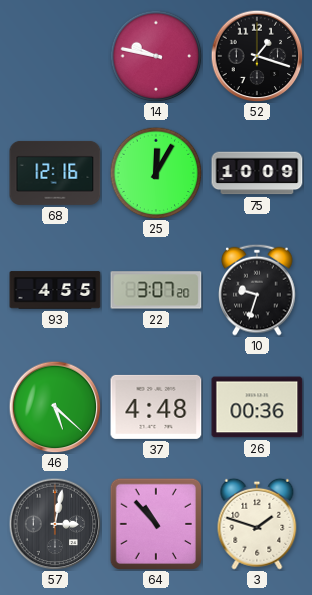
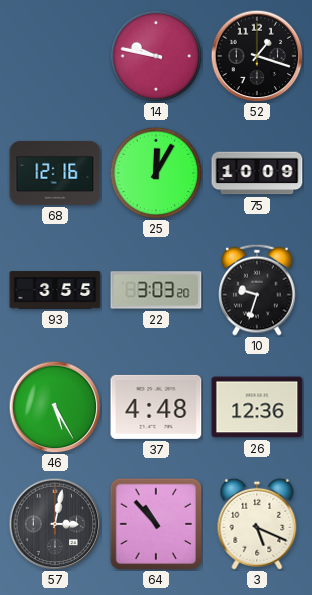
93: 4:55 -> 3:55
22: 3:07 -> 3:03
46: 5:22 -> 5:25
26: 00:36 -> 12:36
3: 1:48 -> 5:19
